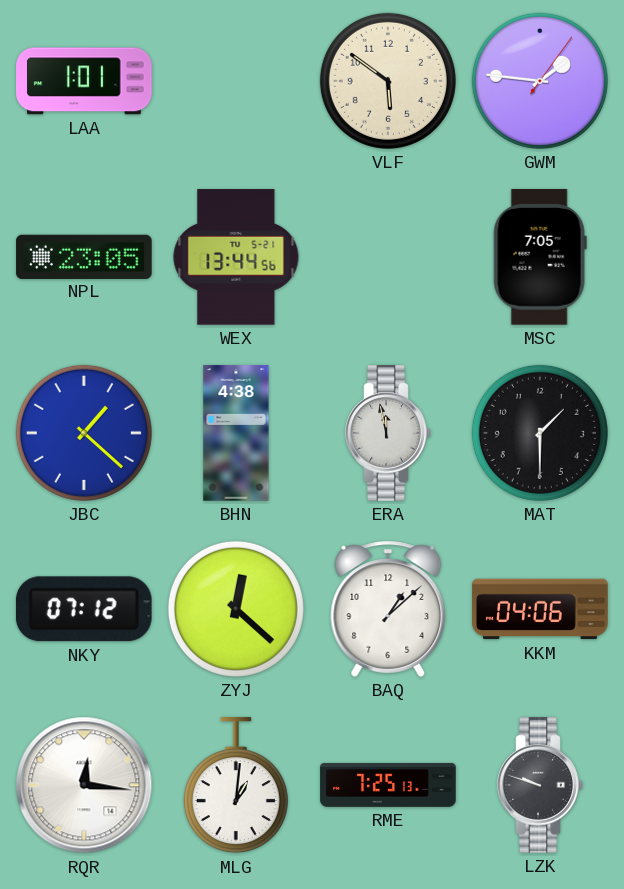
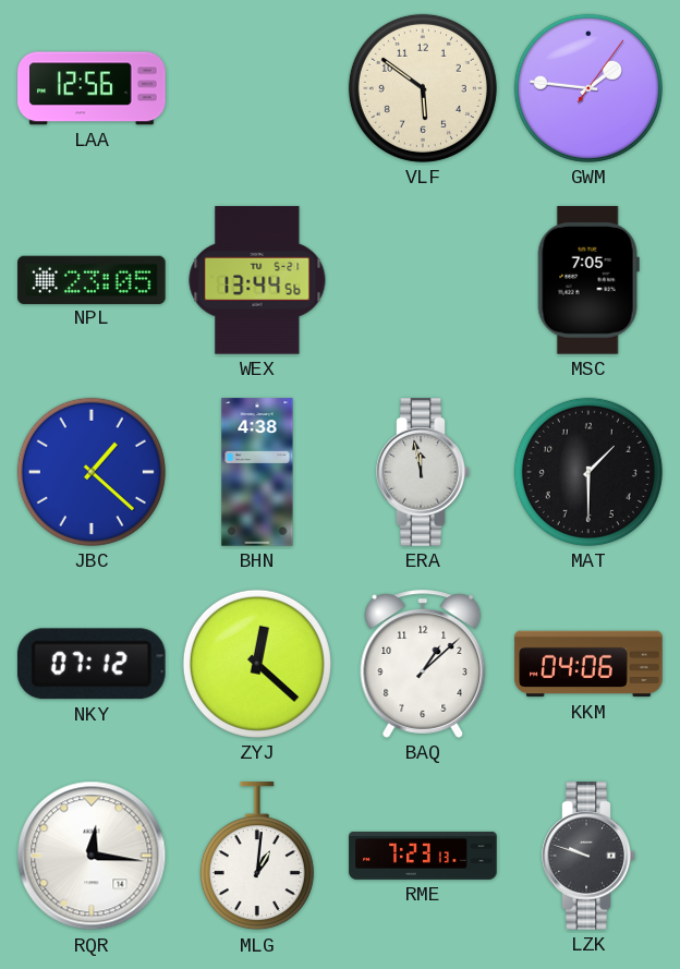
LAA: 1:01 -> 12:56
RME: 7:25 -> 7:23
